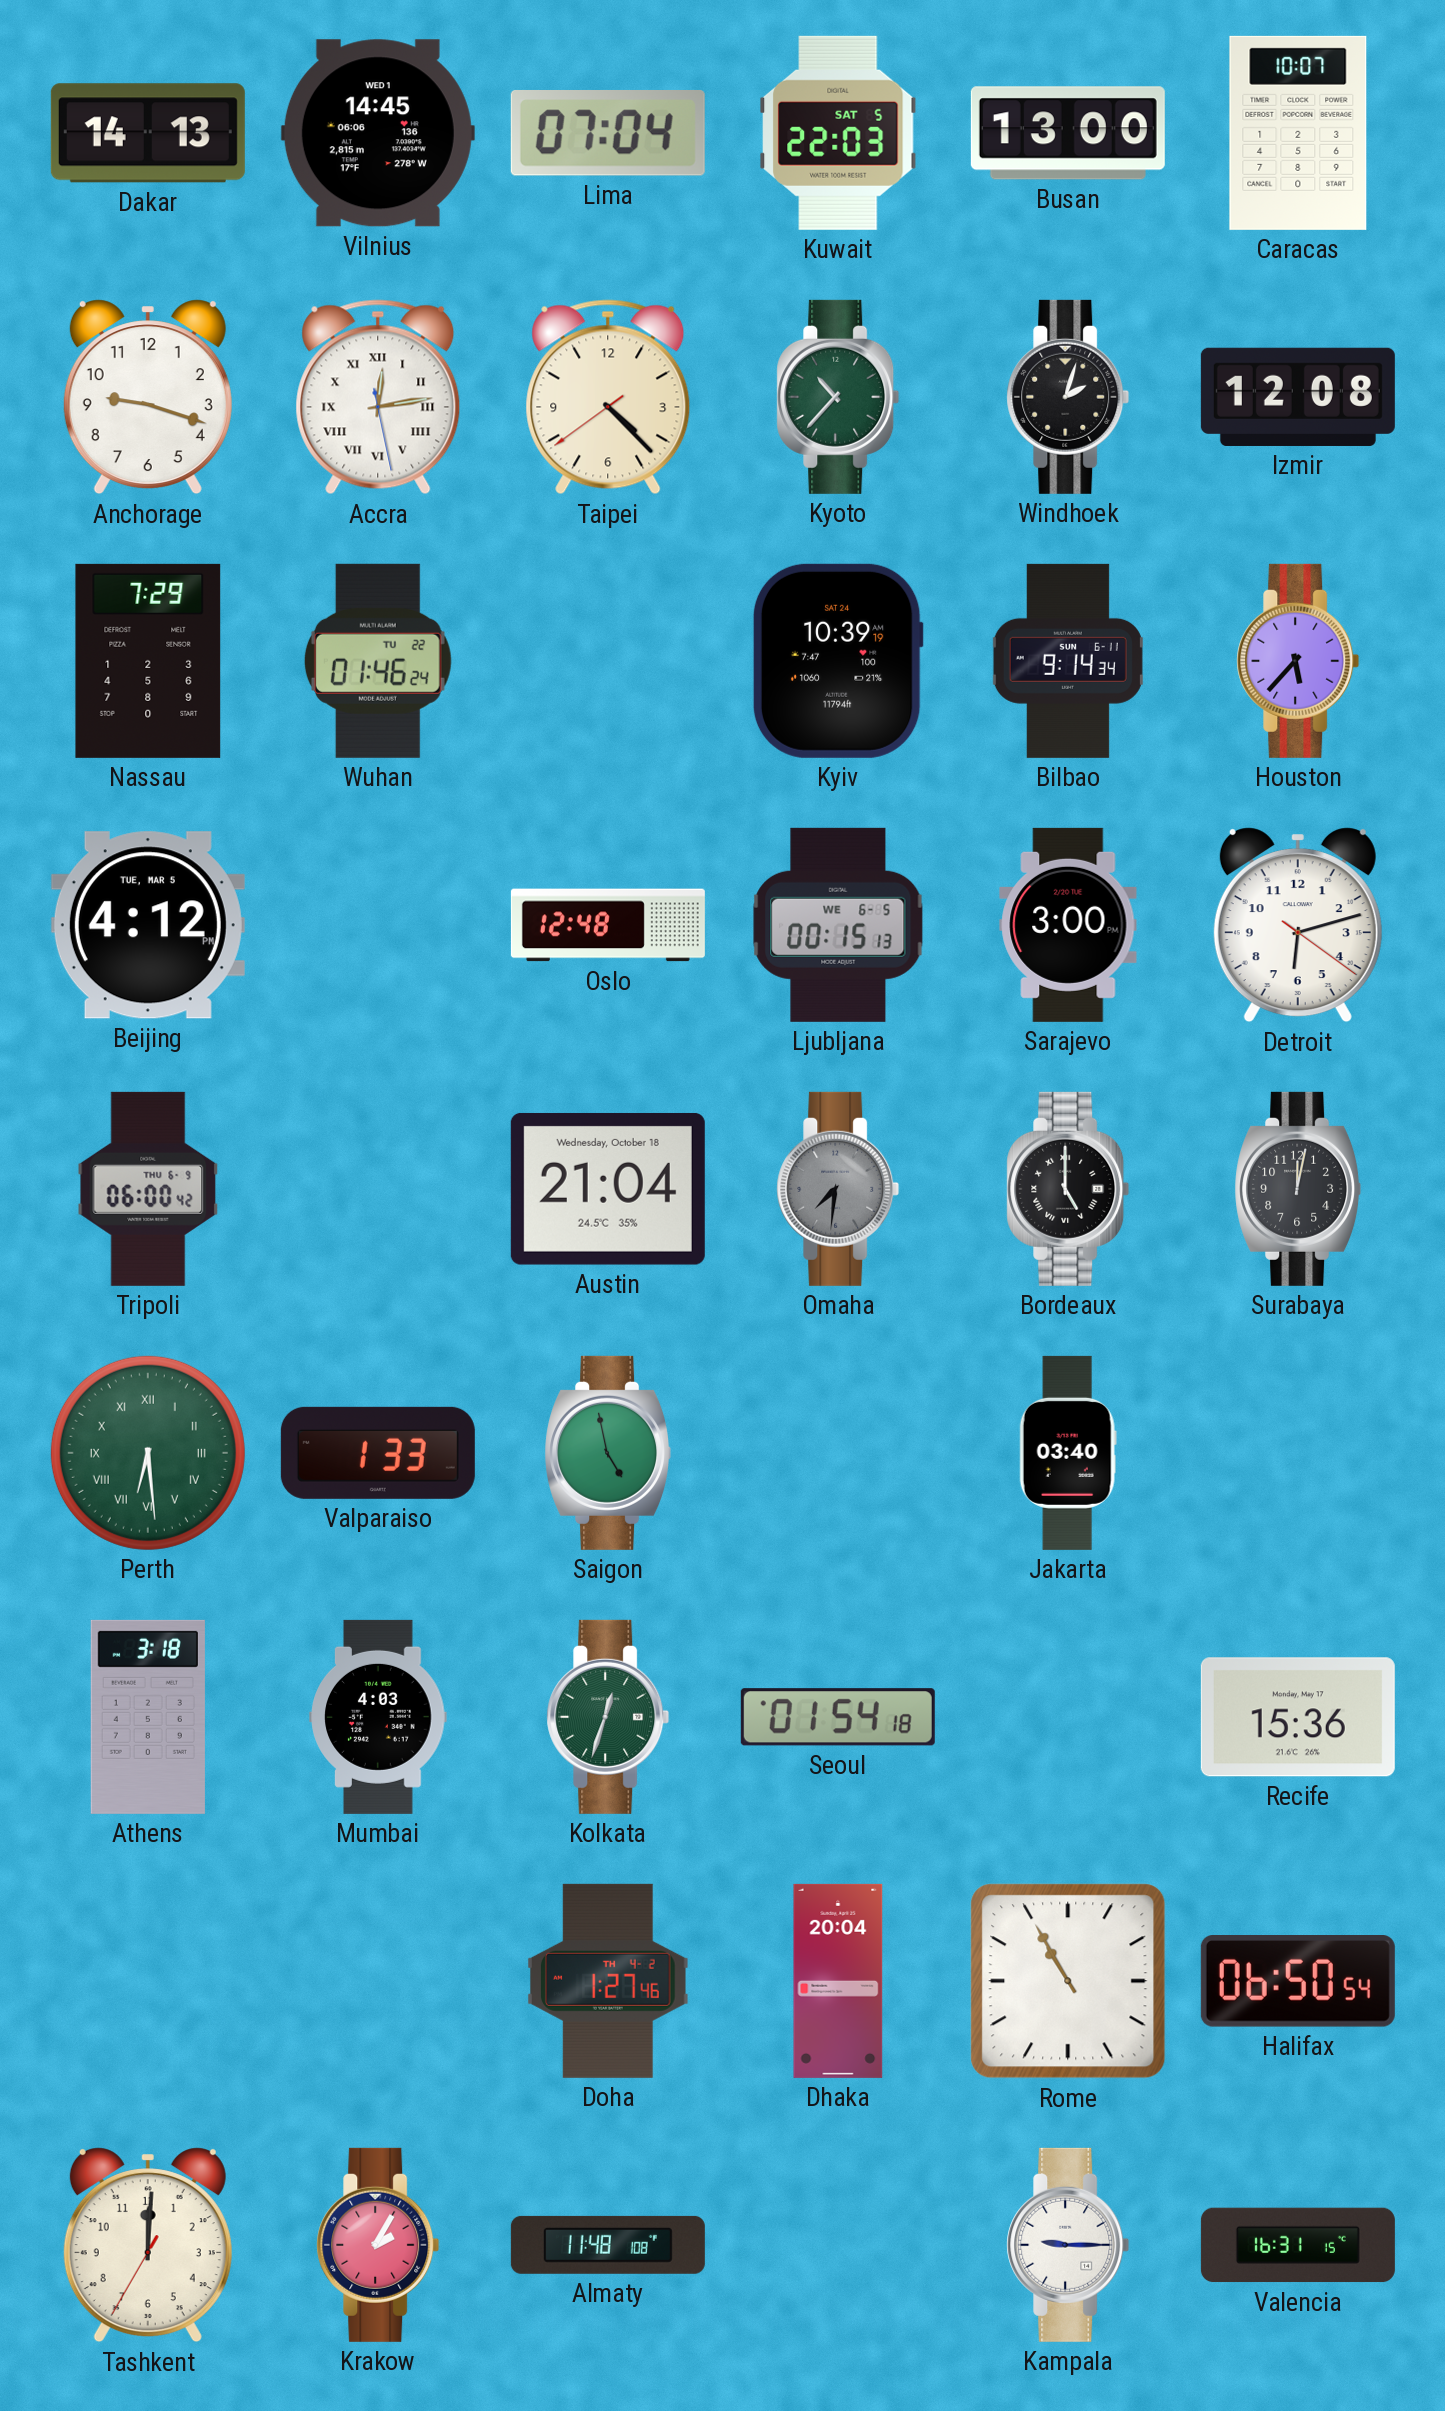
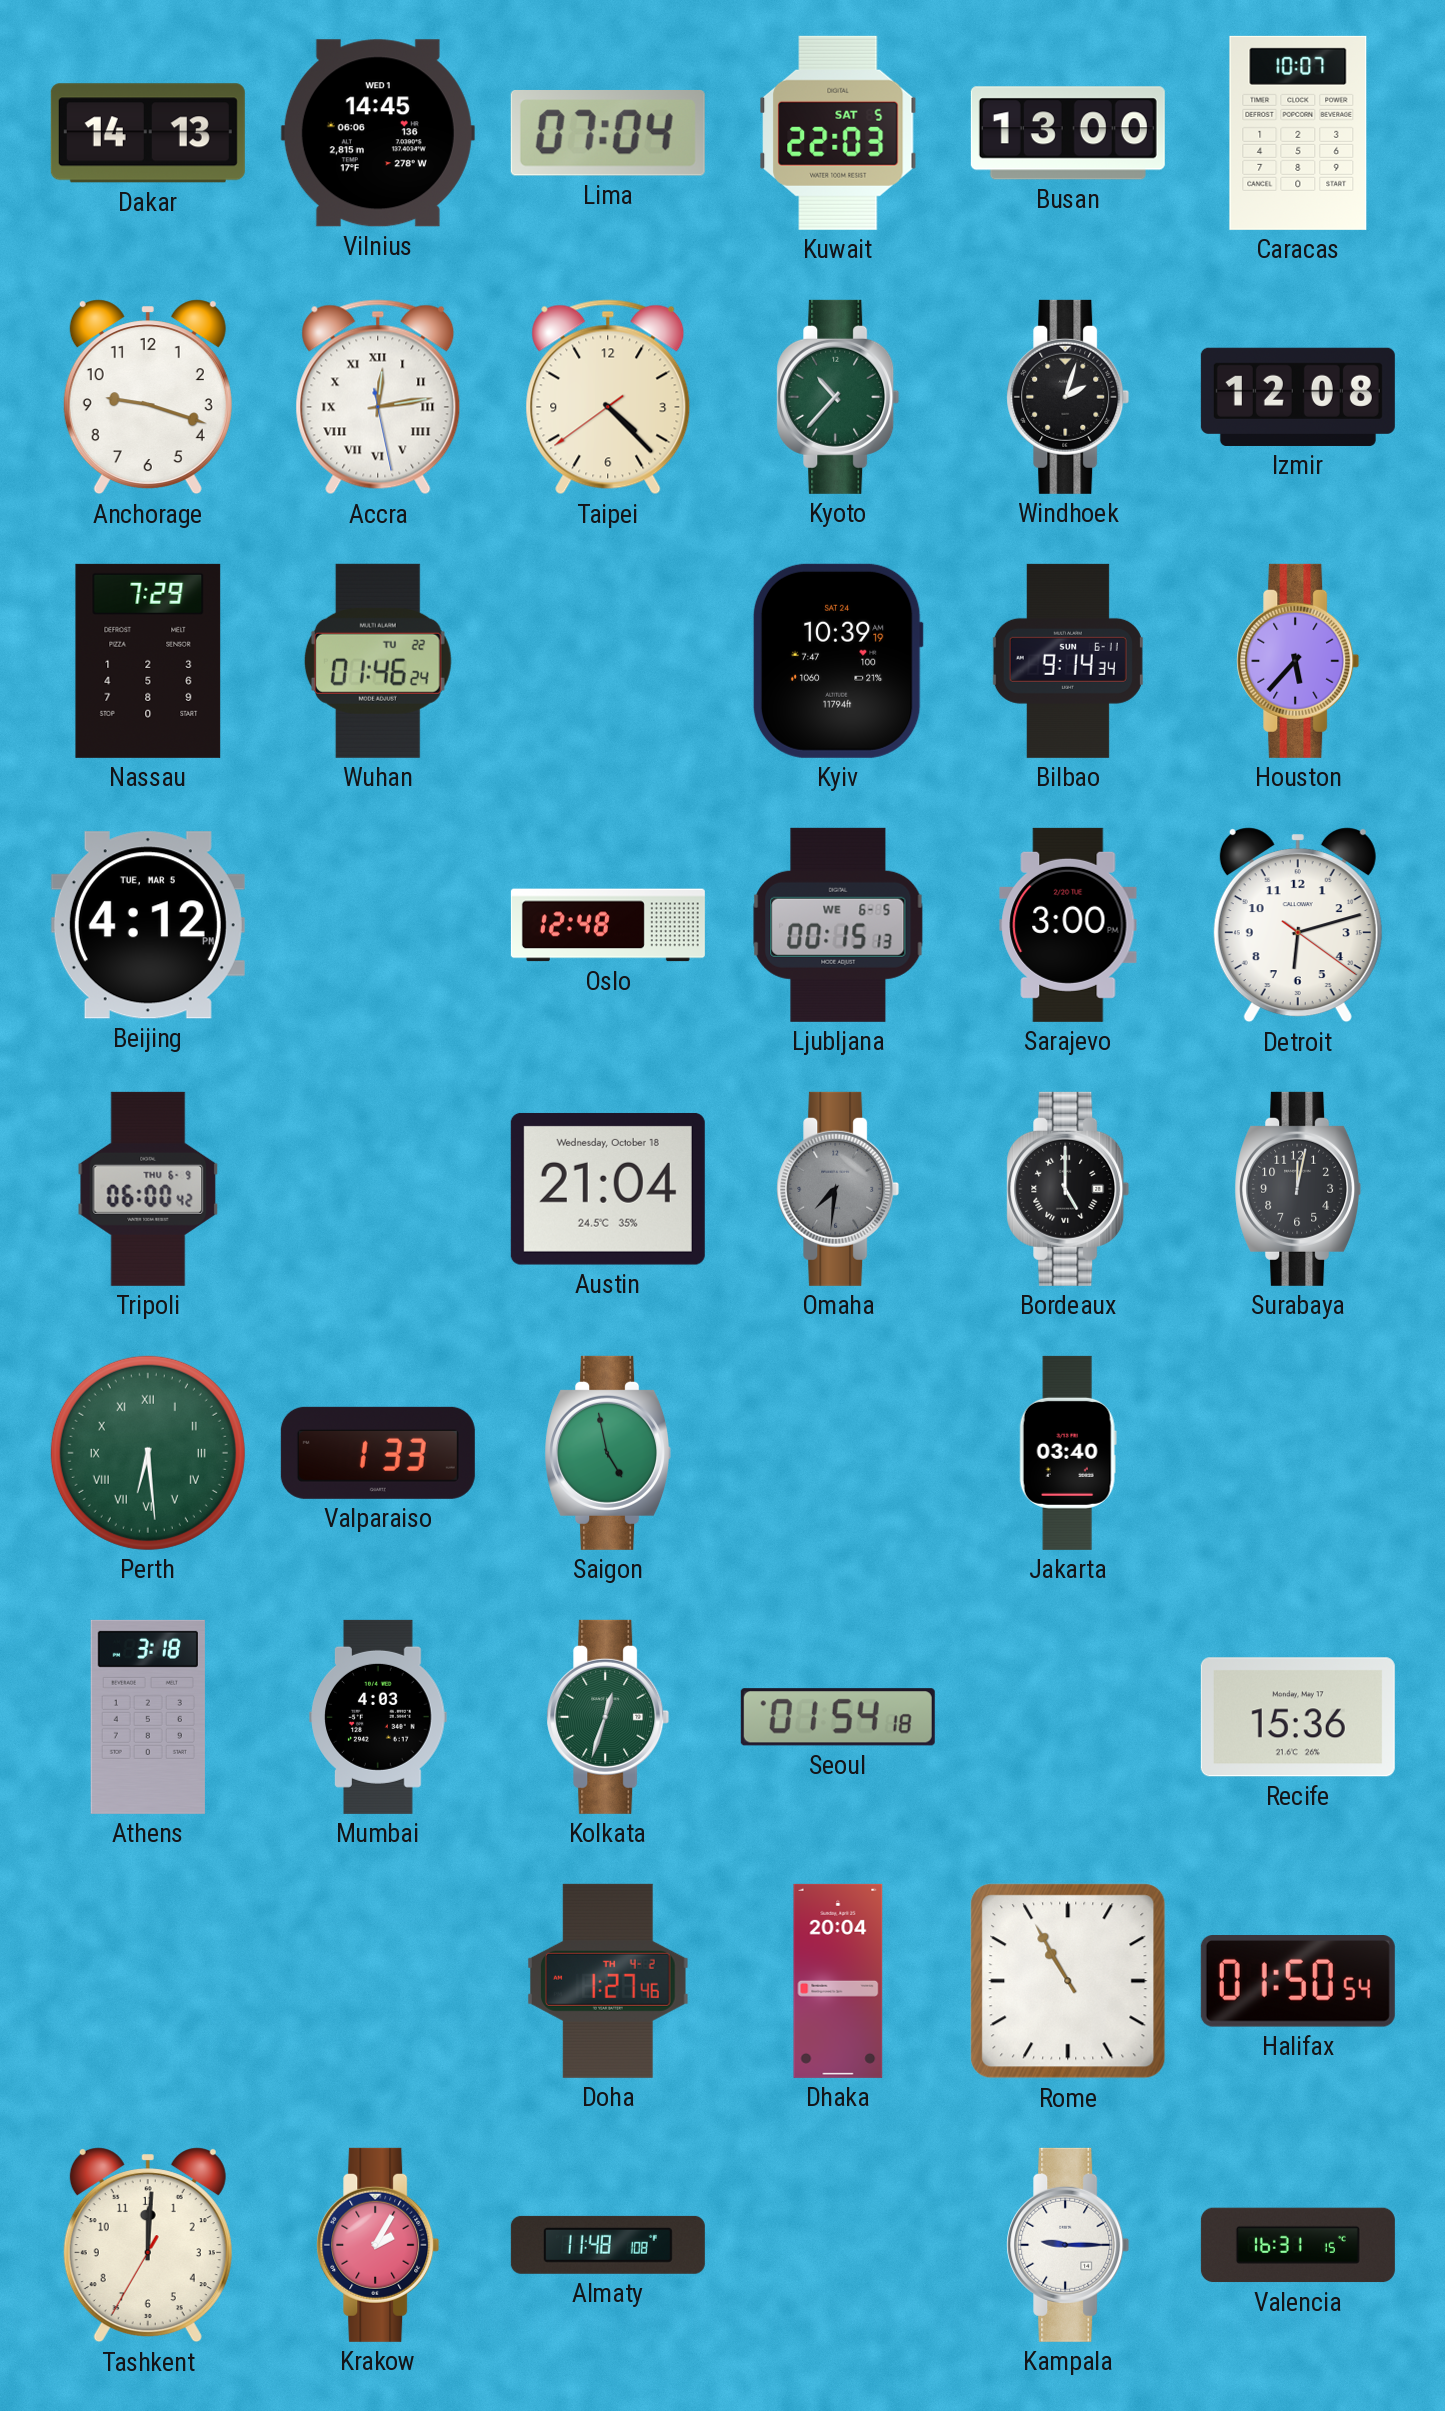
Halifax: 06:50 -> 01:50
